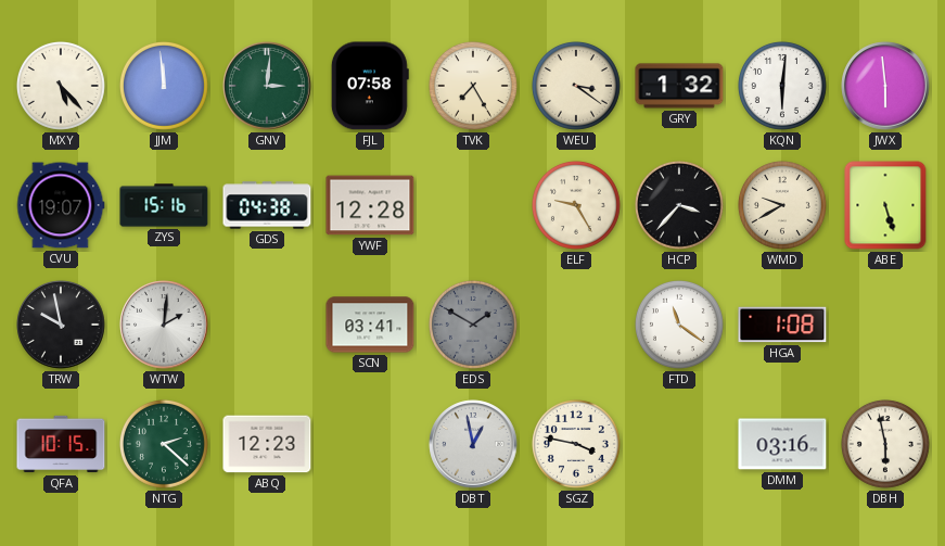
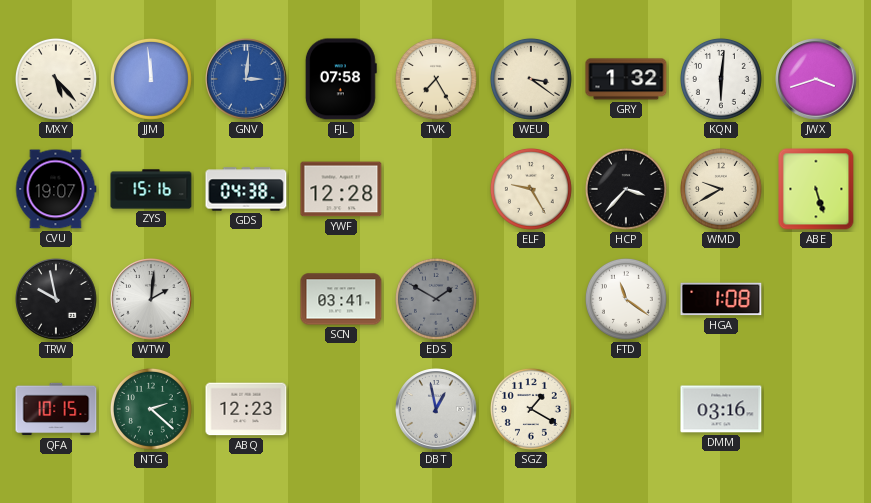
GNV dial: green -> blue
JWX: 5:59 -> 3:42
SGZ: 3:47 -> 1:20
DBH: 5:58 -> none
